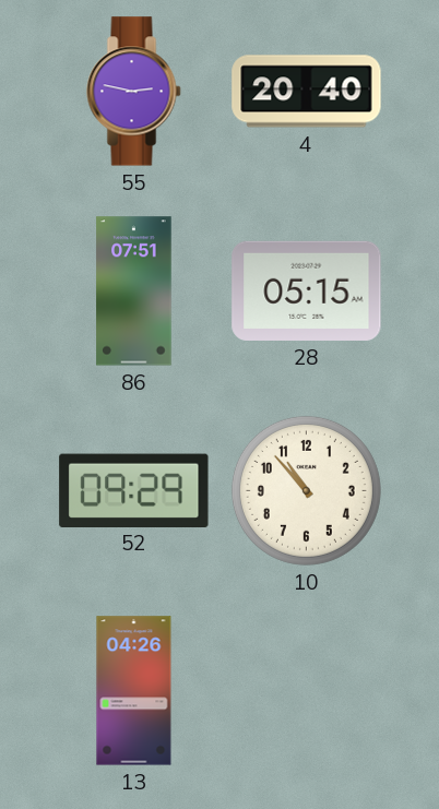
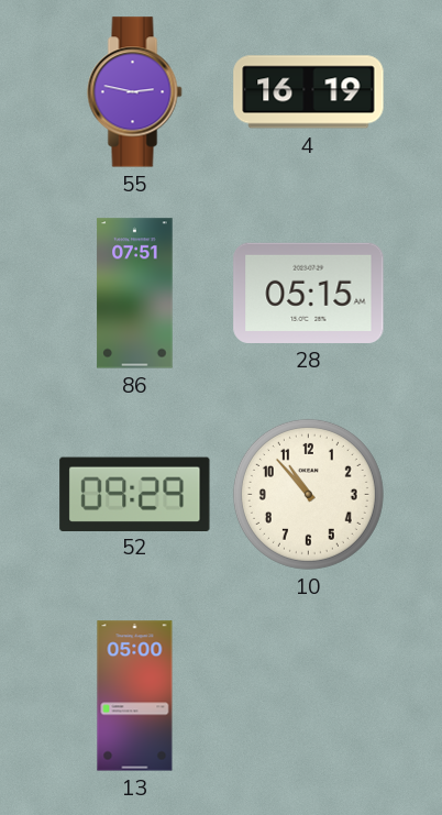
4: 20:40 -> 16:19
13: 04:26 -> 05:00
